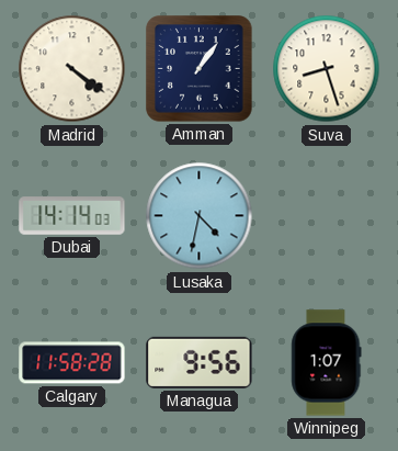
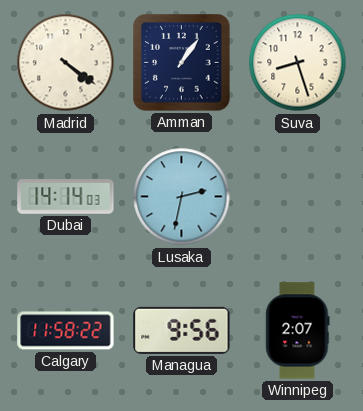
Lusaka: 4:32 -> 2:32
Calgary: 11:58:28 -> 11:58:22
Winnipeg: 1:07 -> 2:07
